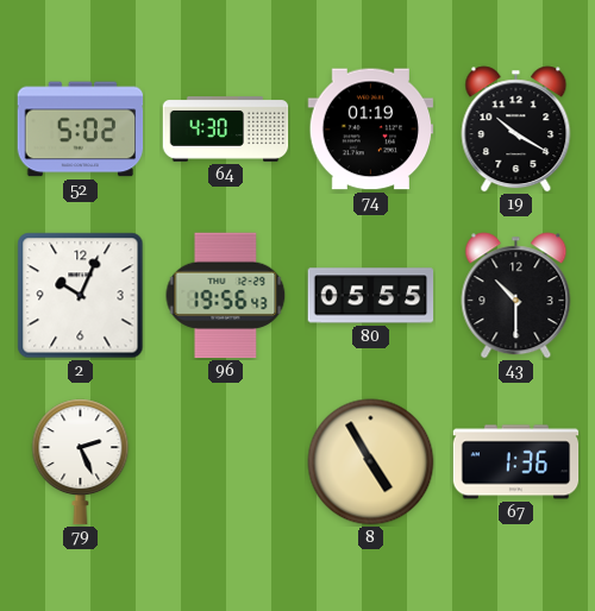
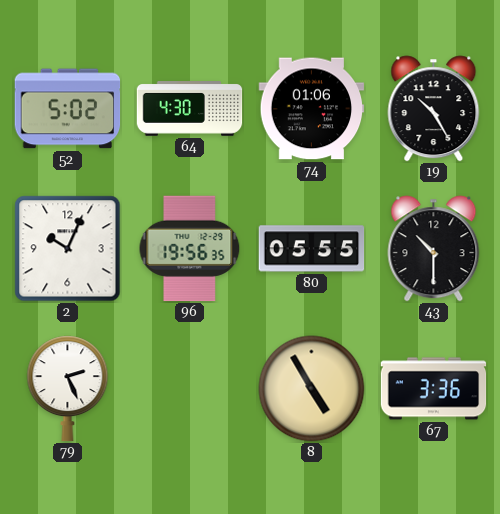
74: 01:19 -> 01:06
19: 10:20 -> 10:25
96: 19:56:43 -> 19:56:35
67: 1:36 -> 3:36
